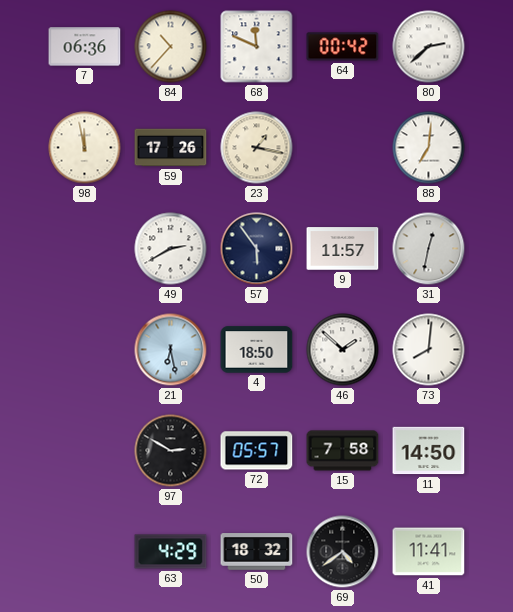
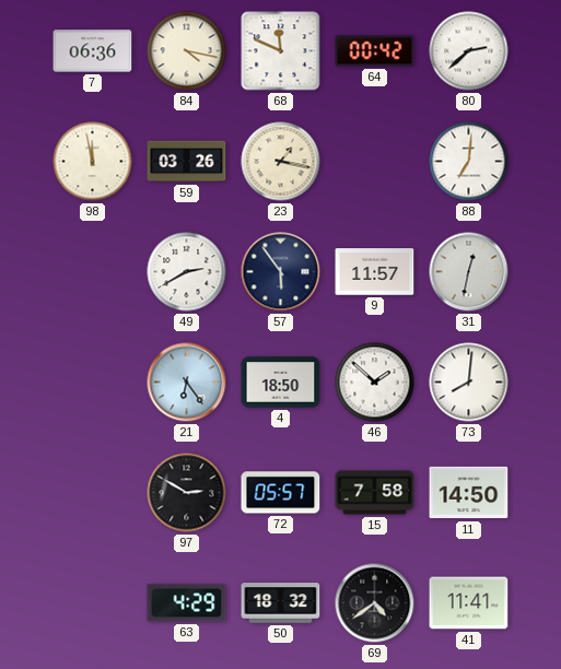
84: 10:37 -> 4:17
59: 17:26 -> 03:26
21: 6:28 -> 6:24
